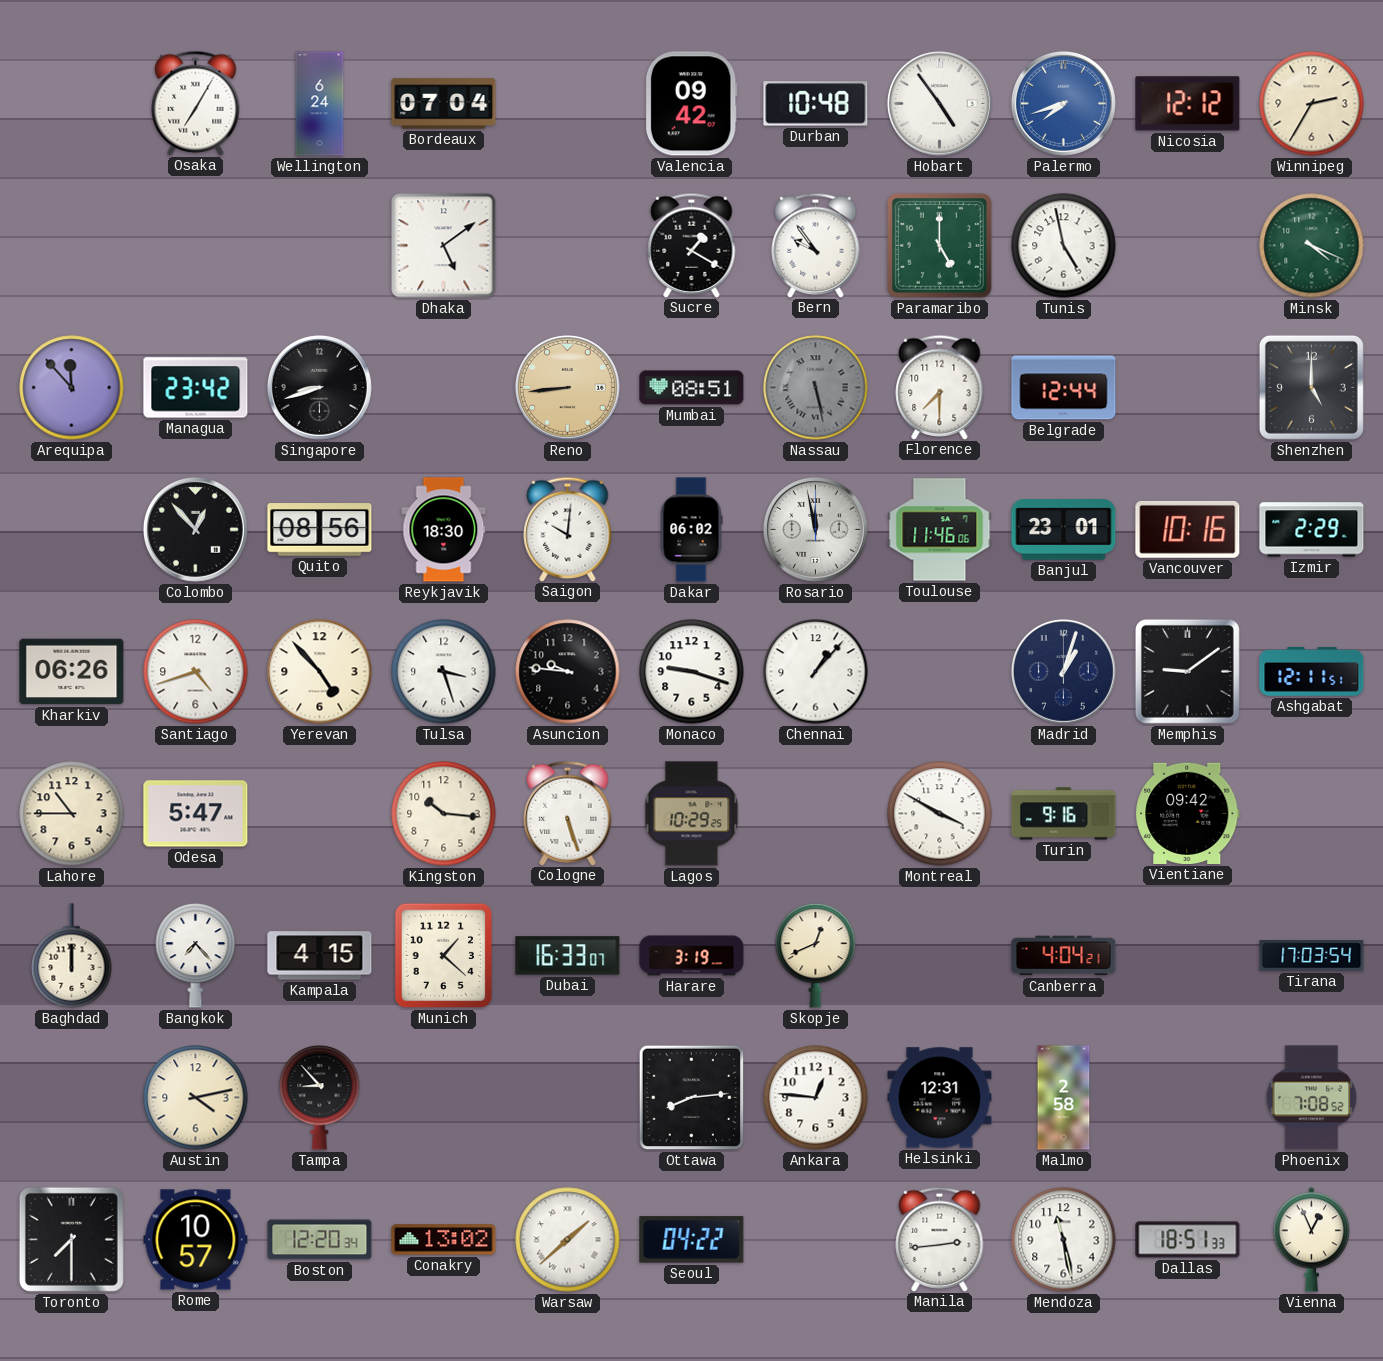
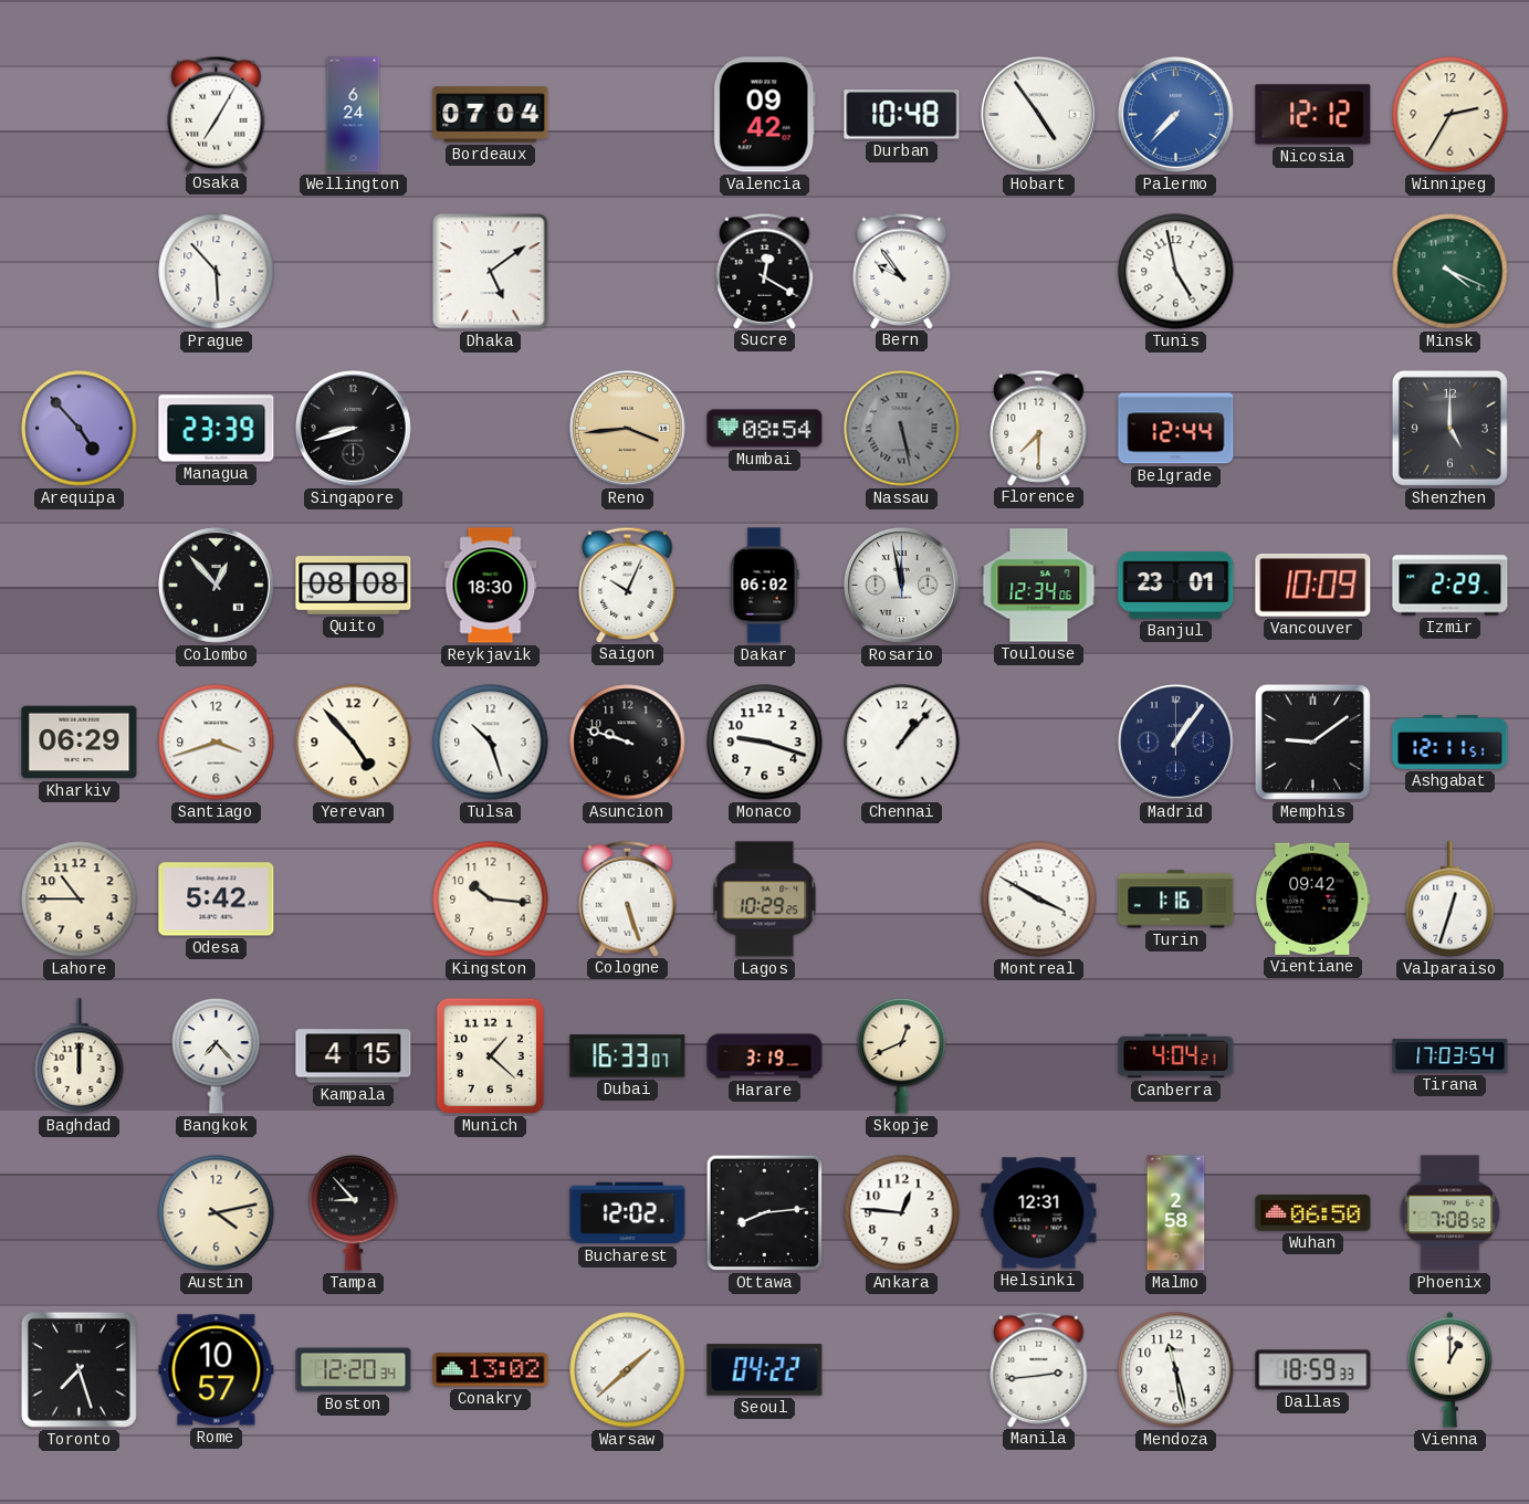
Palermo: 7:42 -> 7:37
Prague: none -> 5:53
Sucre: 1:20 -> 12:20
Paramaribo: 5:00 -> none
Arequipa: 11:53 -> 4:53
Managua: 23:42 -> 23:39
Reno: 8:44 -> 3:44
Mumbai: 08:51 -> 08:54
Quito: 08:56 -> 08:08
Saigon: 10:01 -> 10:04
Toulouse: 11:46 -> 12:34
Vancouver: 10:16 -> 10:09
Kharkiv: 06:26 -> 06:29
Santiago: 4:42 -> 3:42
Tulsa: 3:27 -> 10:27
Asuncion: 9:46 -> 9:48
Madrid: 1:03 -> 1:06
Odesa: 5:47 -> 5:42
Turin: 9:16 -> 1:16
Valparaiso: none -> 12:33
Bucharest: none -> 12:02
Wuhan: none -> 06:50
Toronto: 7:30 -> 7:27
Dallas: 18:51 -> 18:59
Vienna: 12:56 -> 1:00
